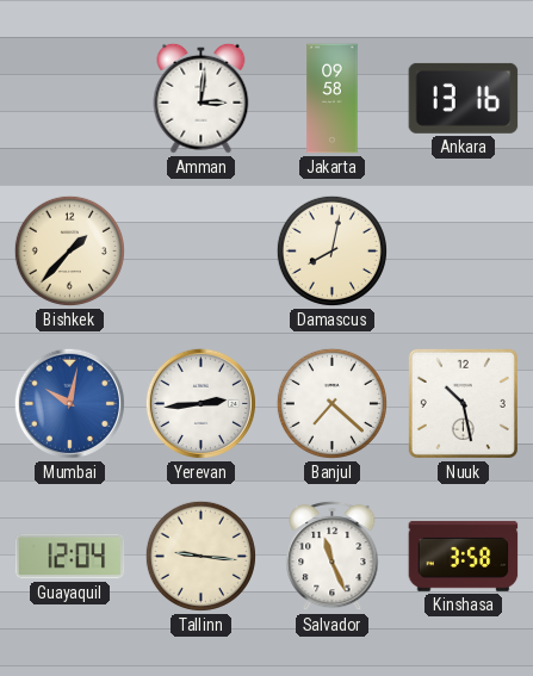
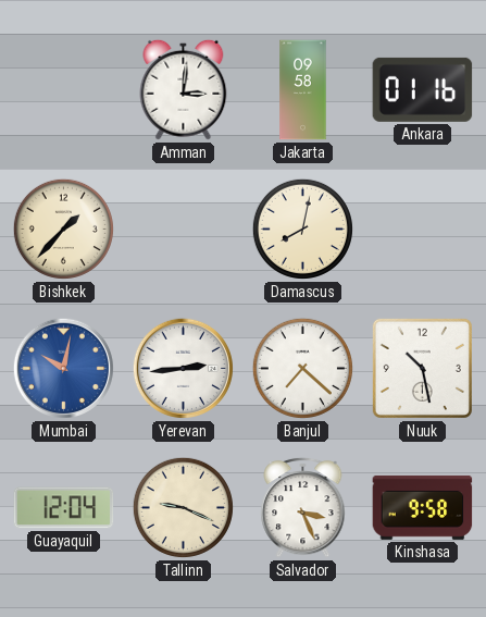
Ankara: 13:16 -> 01:16
Tallinn: 9:16 -> 9:19
Salvador: 11:26 -> 3:26
Kinshasa: 3:58 -> 9:58
